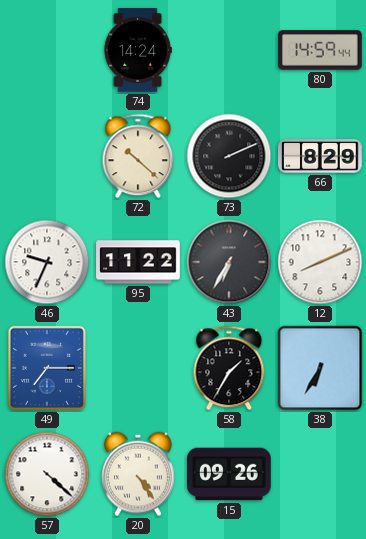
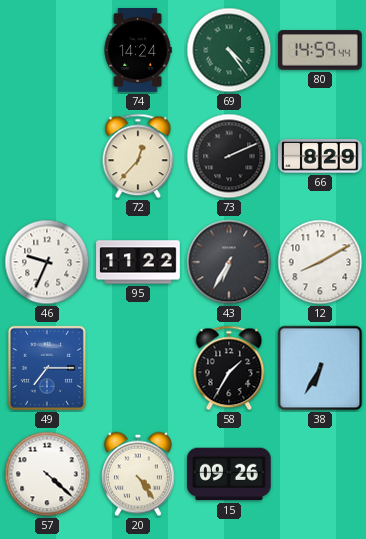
69: none -> 4:24
72: 10:22 -> 12:37
12: 8:11 -> 8:10
